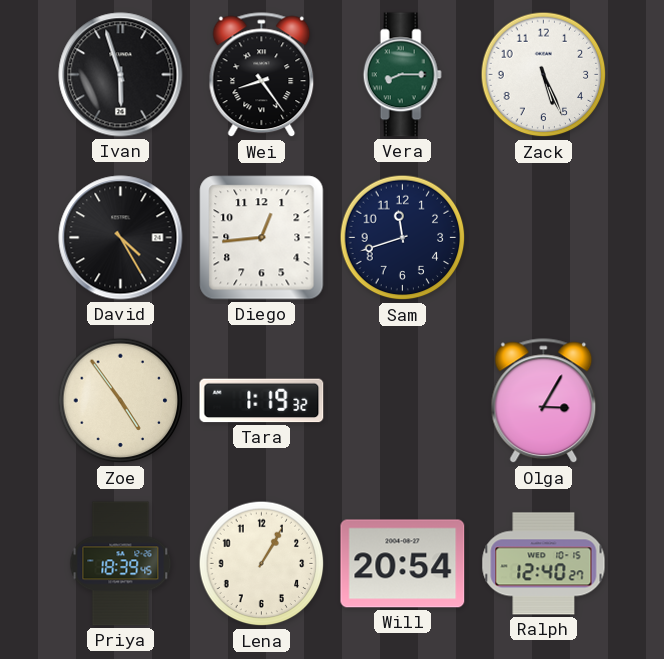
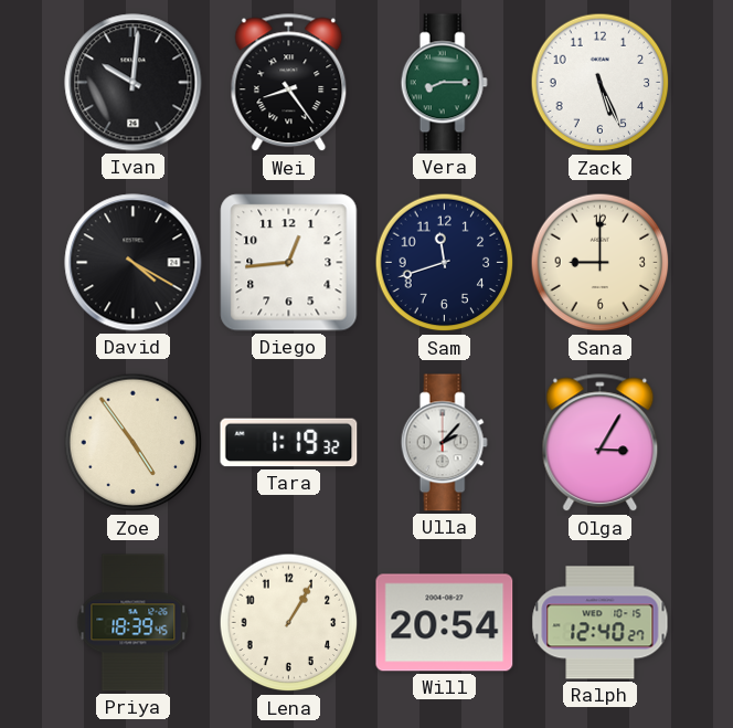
Ivan: 5:57 -> 10:01
David: 4:25 -> 4:20
Sana: none -> 9:00
Ulla: none -> 2:07
